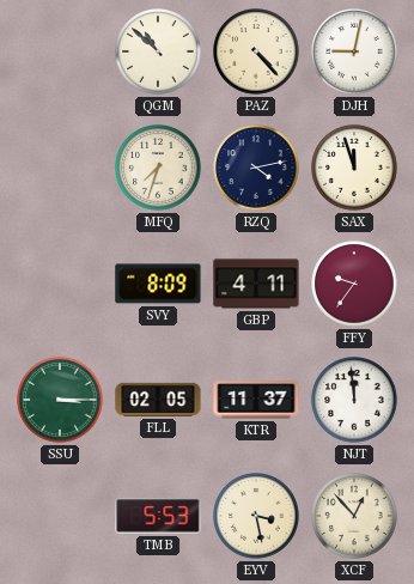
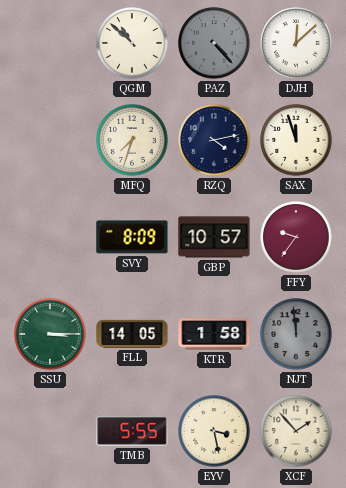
PAZ dial: cream -> grey
DJH: 9:02 -> 12:08
GBP: 4:11 -> 10:57
FLL: 02:05 -> 14:05
KTR: 11:37 -> 1:58
NJT dial: white -> grey
TMB: 5:53 -> 5:55
XCF: 12:53 -> 1:53
